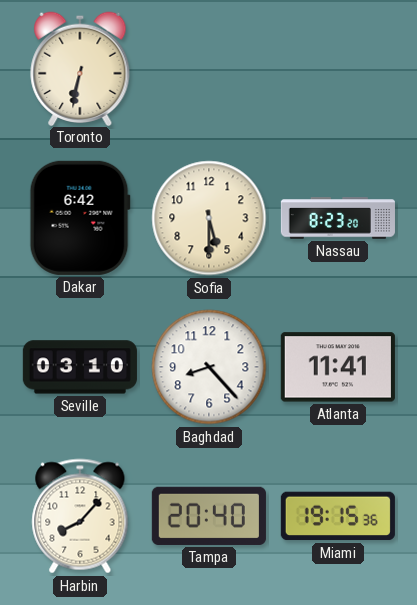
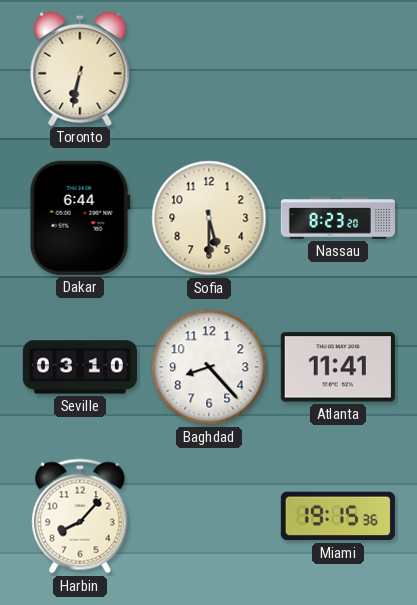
Dakar: 6:42 -> 6:44
Tampa: 20:40 -> none
